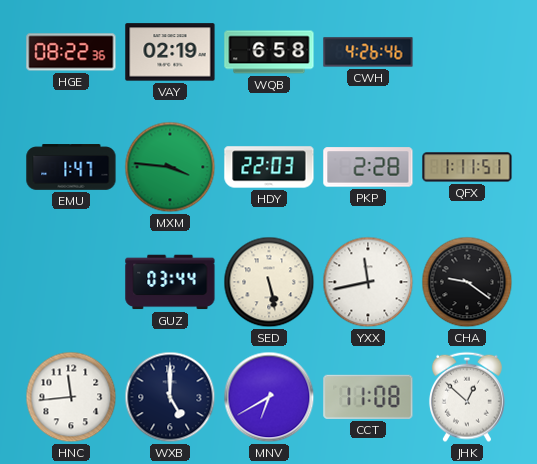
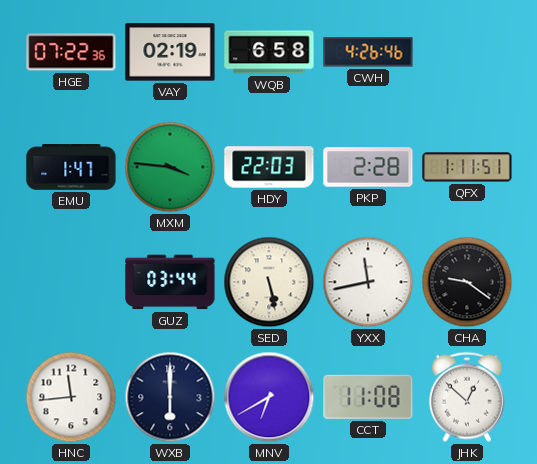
HGE: 08:22 -> 07:22
WXB: 5:00 -> 6:00
